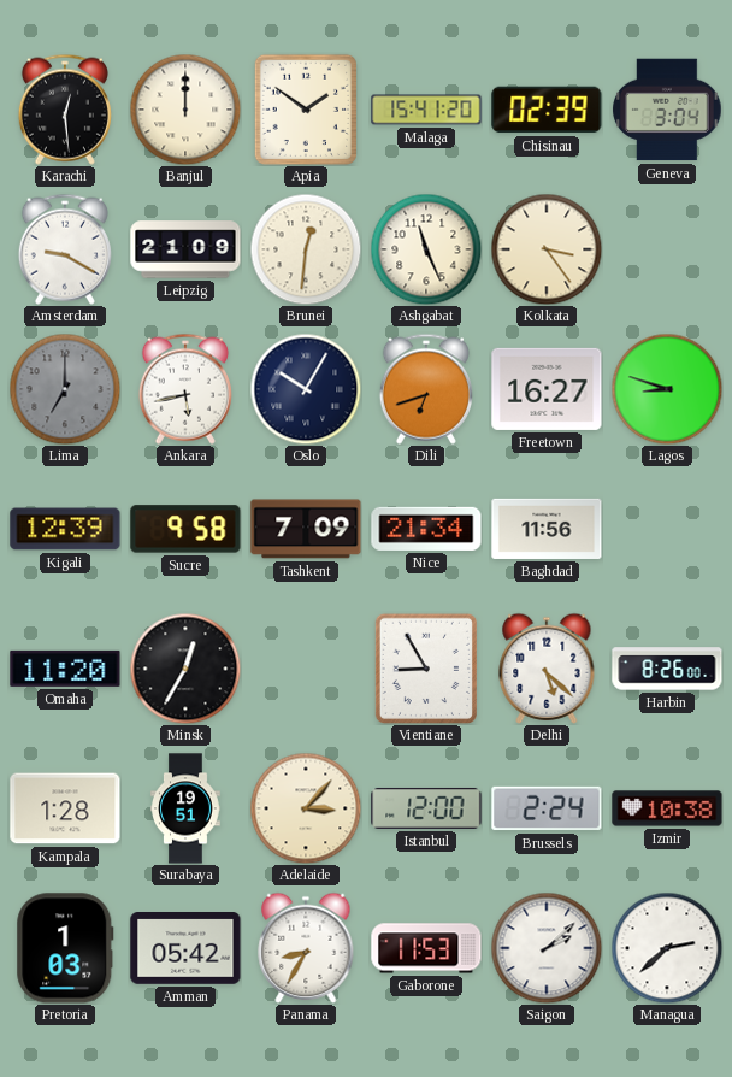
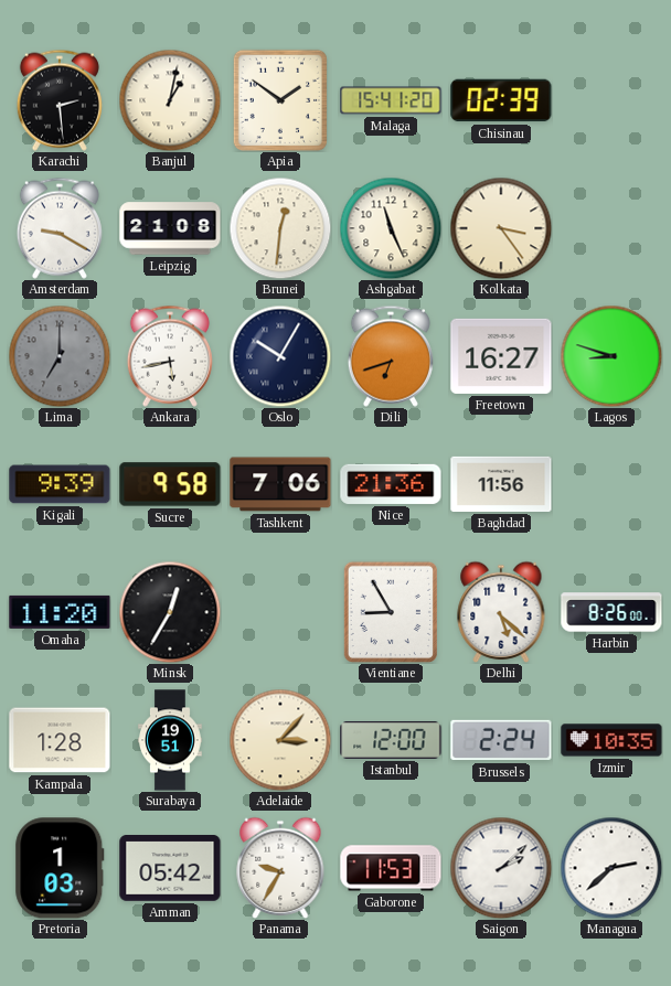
Karachi: 12:29 -> 2:29
Banjul: 12:00 -> 1:02
Geneva: 3:04 -> none
Leipzig: 21:09 -> 21:08
Kigali: 12:39 -> 9:39
Tashkent: 7:09 -> 7:06
Nice: 21:34 -> 21:36
Izmir: 10:38 -> 10:35
Panama: 8:35 -> 9:35
